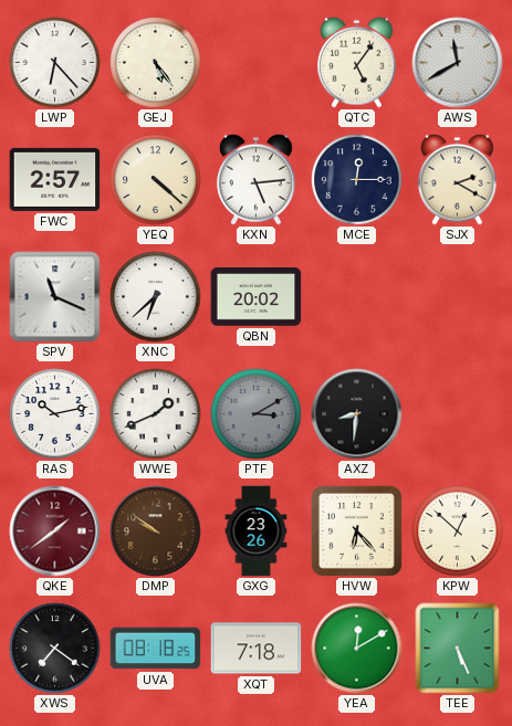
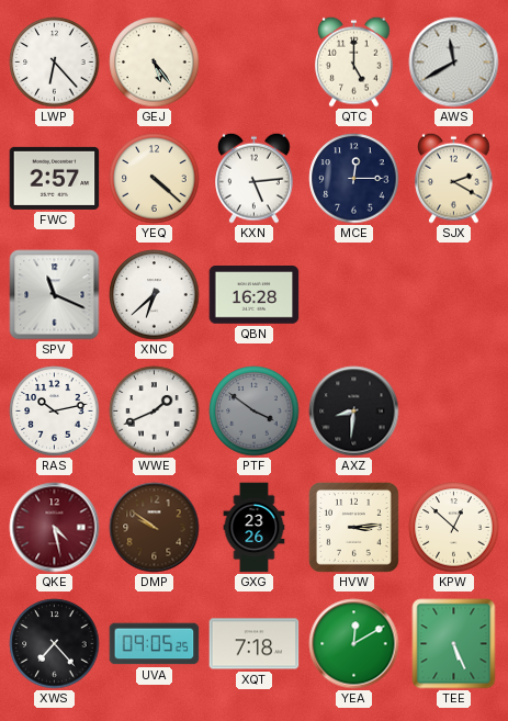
QTC: 5:06 -> 5:00
QBN: 20:02 -> 16:28
PTF: 3:10 -> 3:51
QKE: 1:39 -> 4:28
HVW: 6:23 -> 3:14
XWS: 7:21 -> 7:23
UVA: 08:18 -> 09:05
